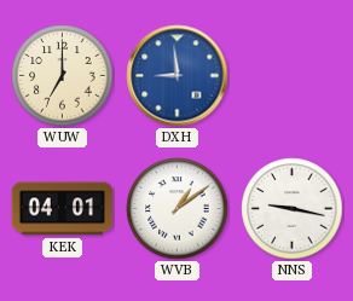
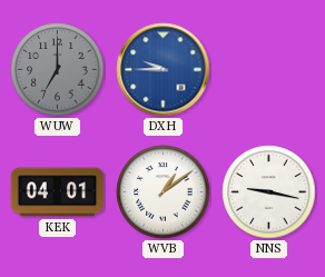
WUW dial: cream -> grey
DXH: 8:59 -> 9:45
